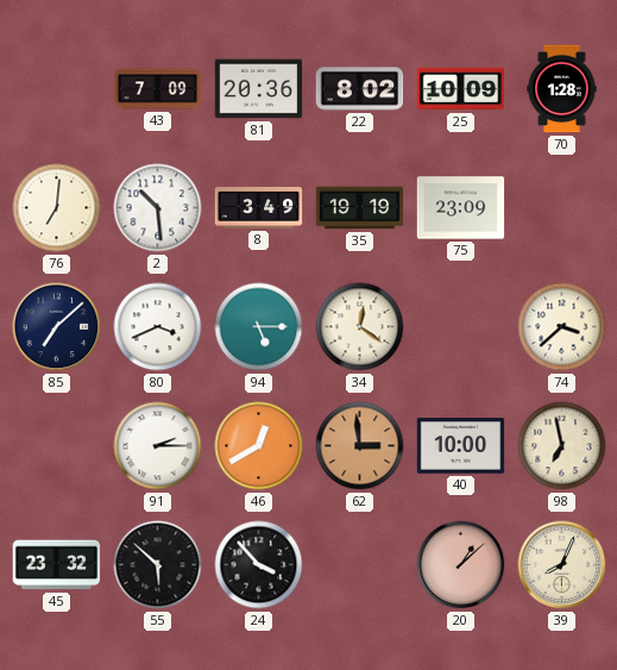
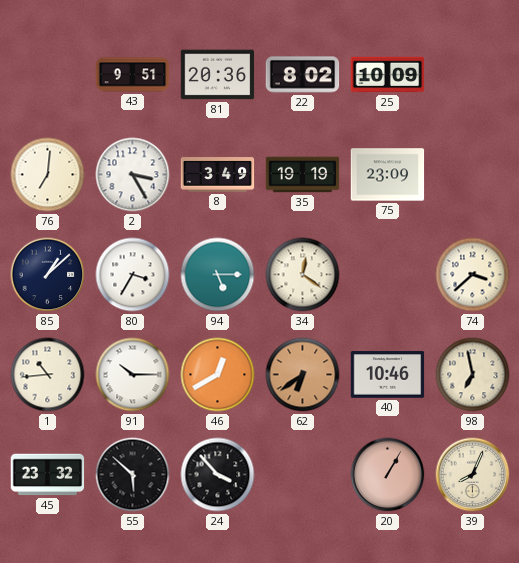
43: 7:09 -> 9:51
70: 1:28 -> none
2: 10:29 -> 3:25
85: 7:08 -> 1:08
80: 3:41 -> 3:35
1: none -> 10:44
91: 2:15 -> 10:15
62: 2:59 -> 6:39
40: 10:00 -> 10:46
20: 1:08 -> 1:05
